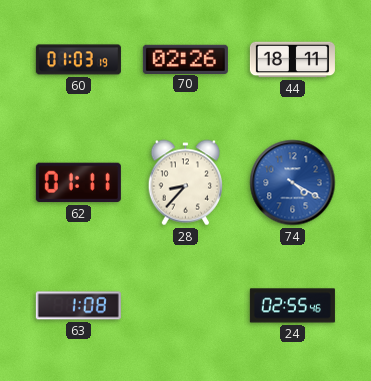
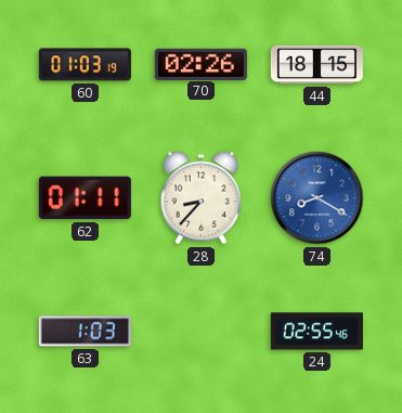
44: 18:11 -> 18:15
74: 4:20 -> 8:20
63: 1:08 -> 1:03
